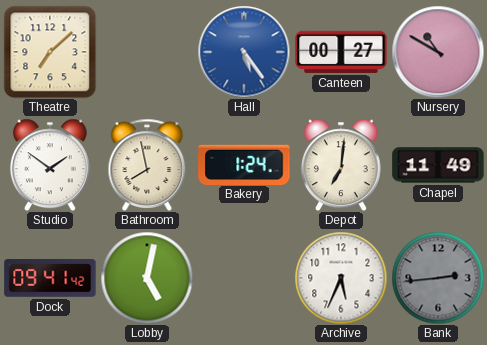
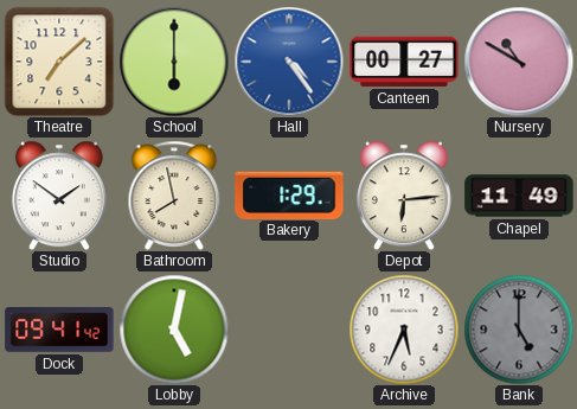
School: none -> 6:00
Hall: 5:24 -> 4:24
Bakery: 1:24 -> 1:29
Depot: 7:01 -> 6:14
Bank: 2:44 -> 5:00
